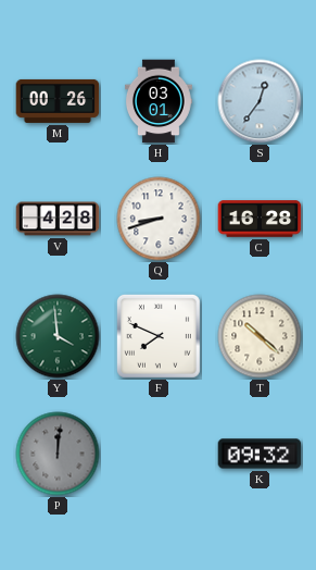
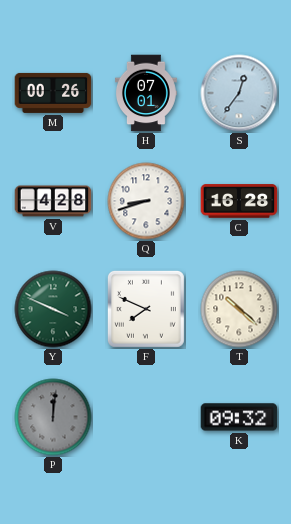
H: 03:01 -> 07:01
Y: 3:59 -> 3:49
